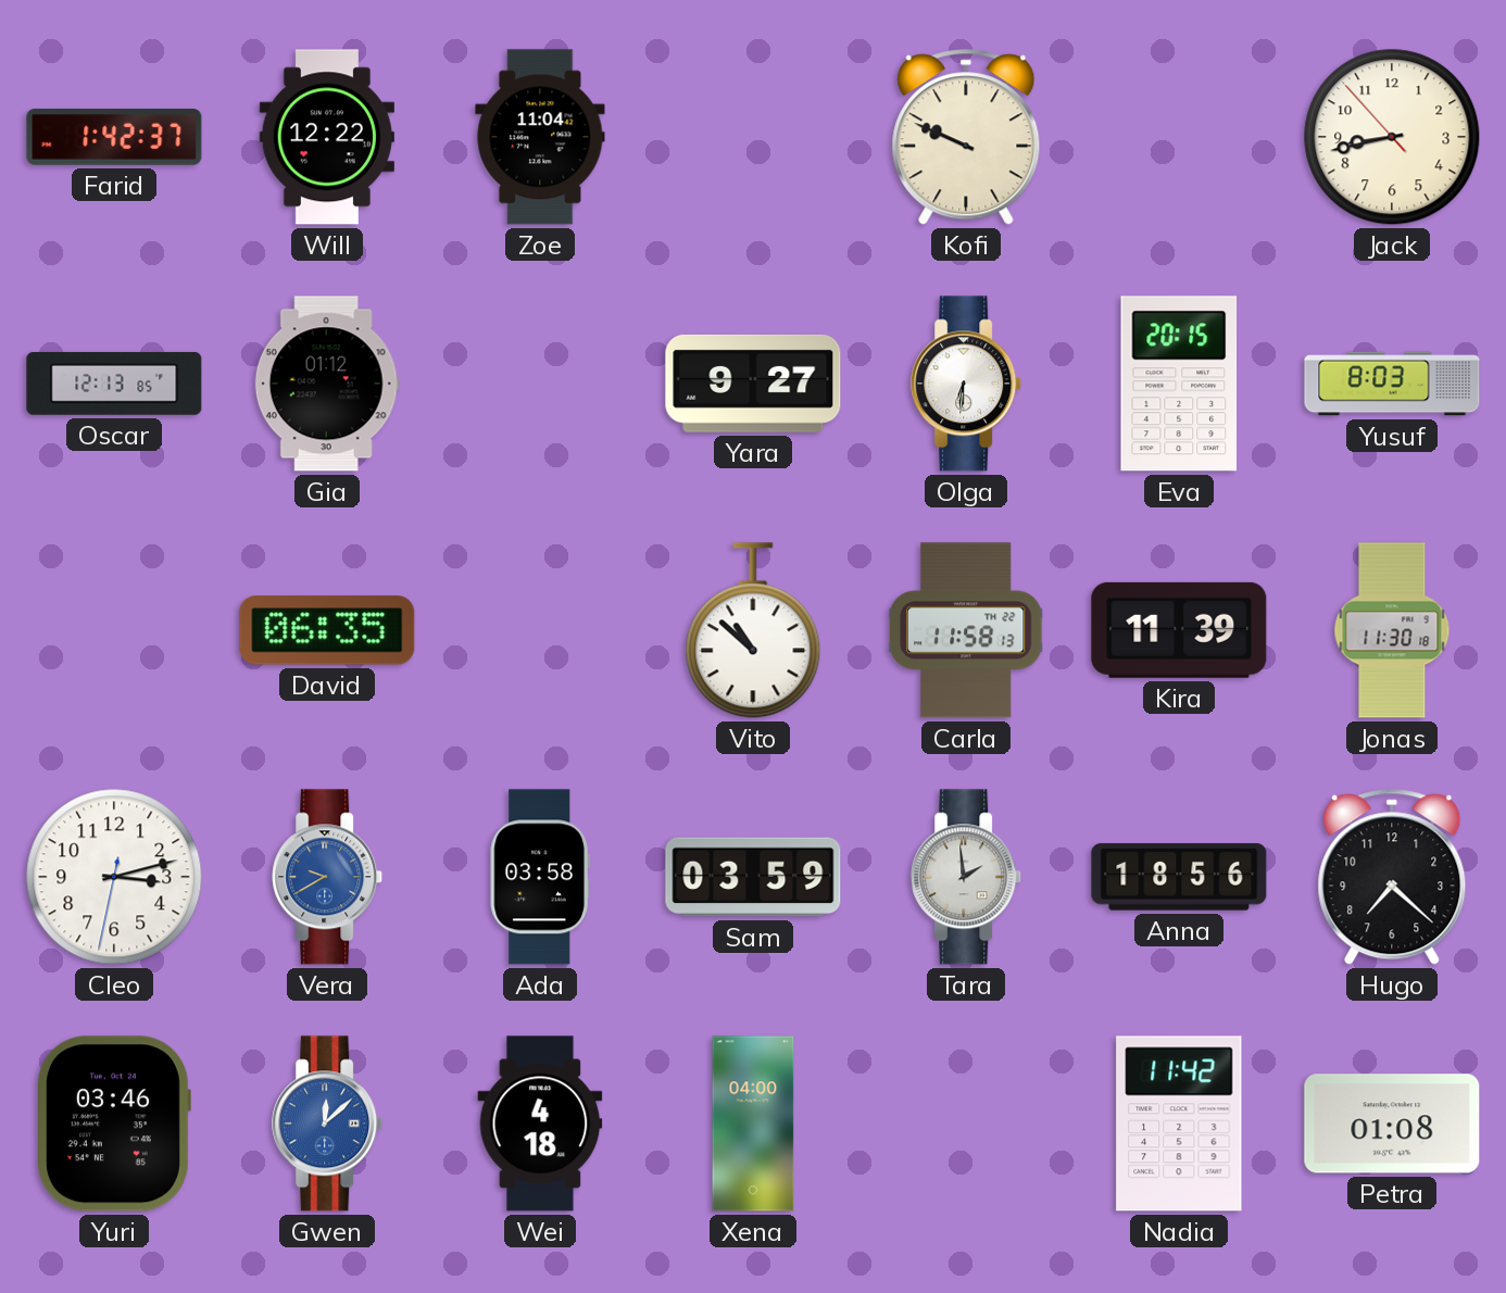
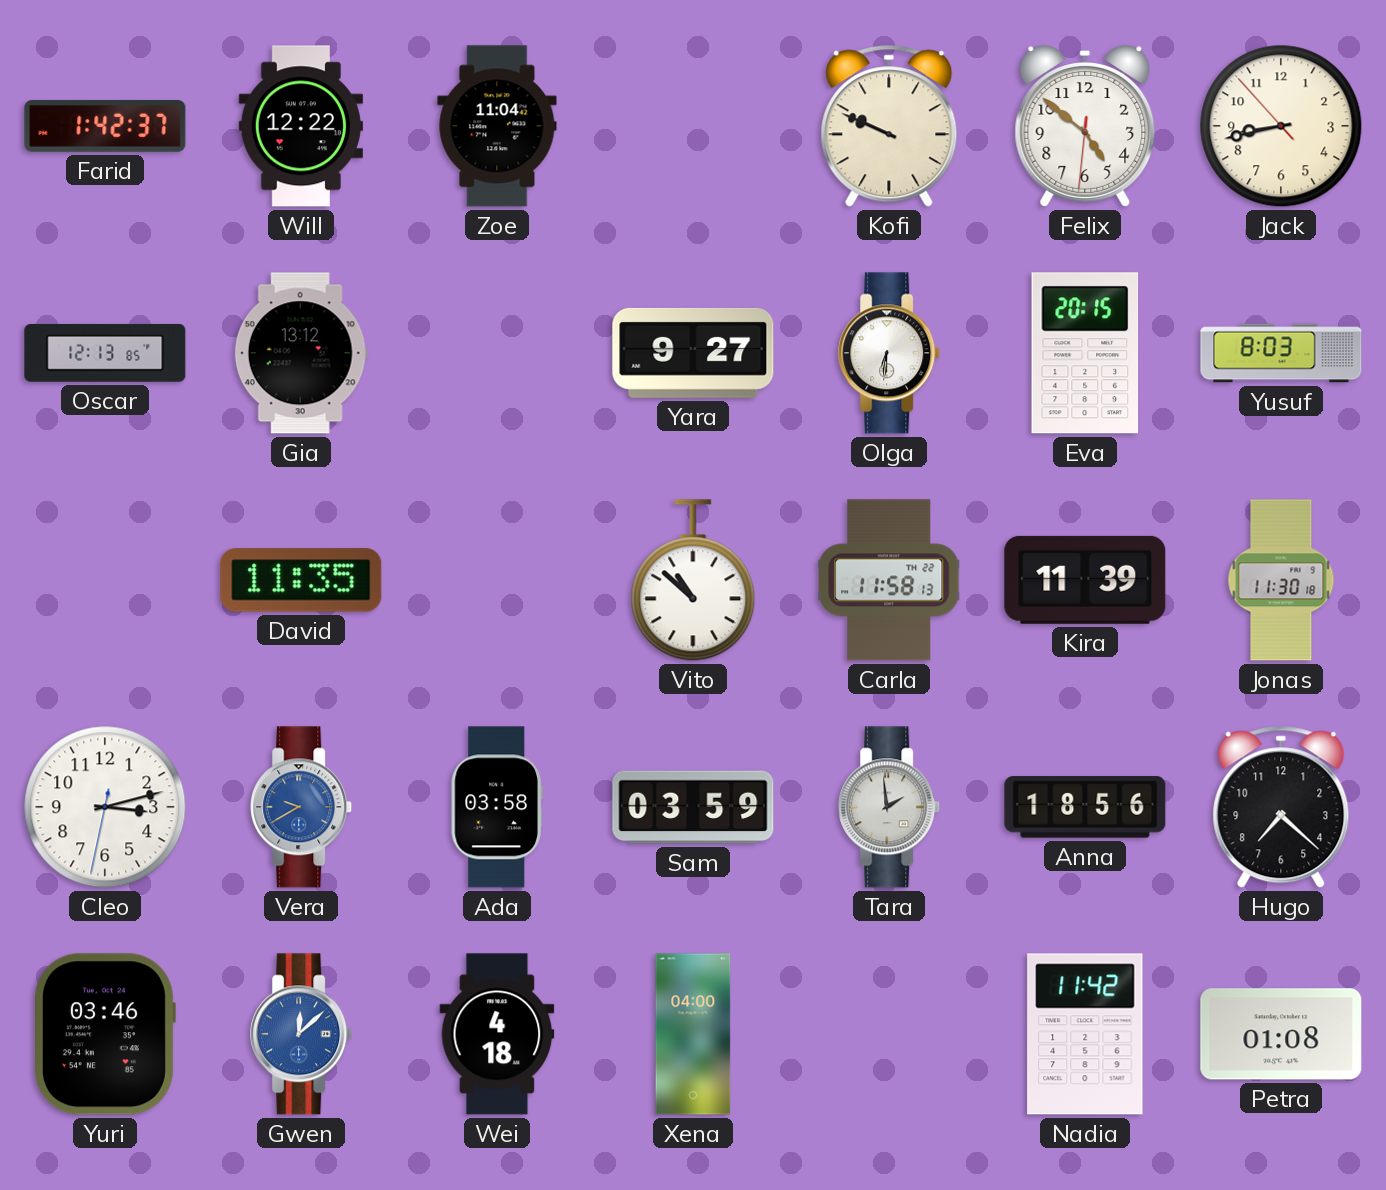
Felix: none -> 4:51
Gia: 01:12 -> 13:12
David: 06:35 -> 11:35
